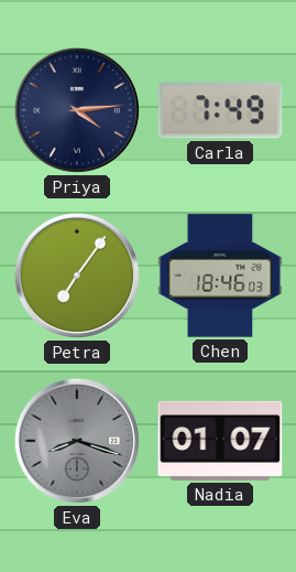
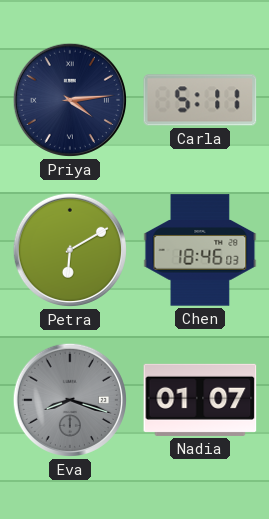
Carla: 7:49 -> 5:11
Petra: 7:06 -> 6:10
